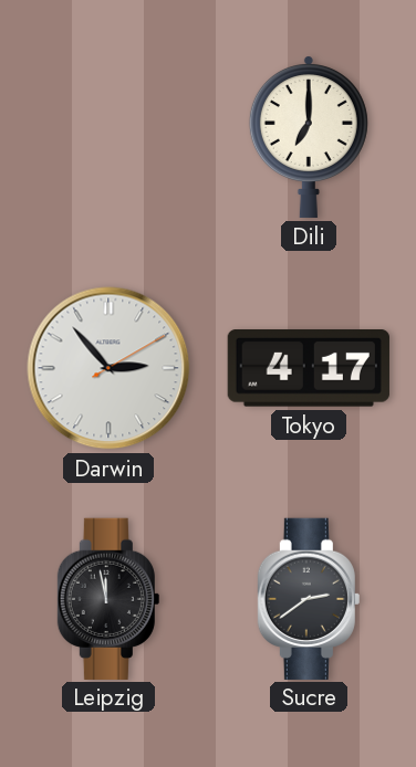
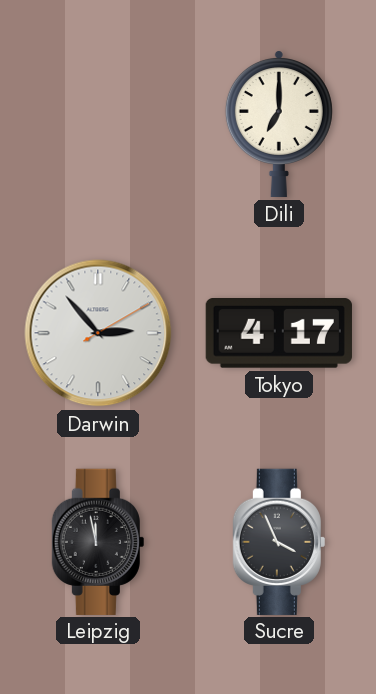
Sucre: 2:39 -> 3:56
